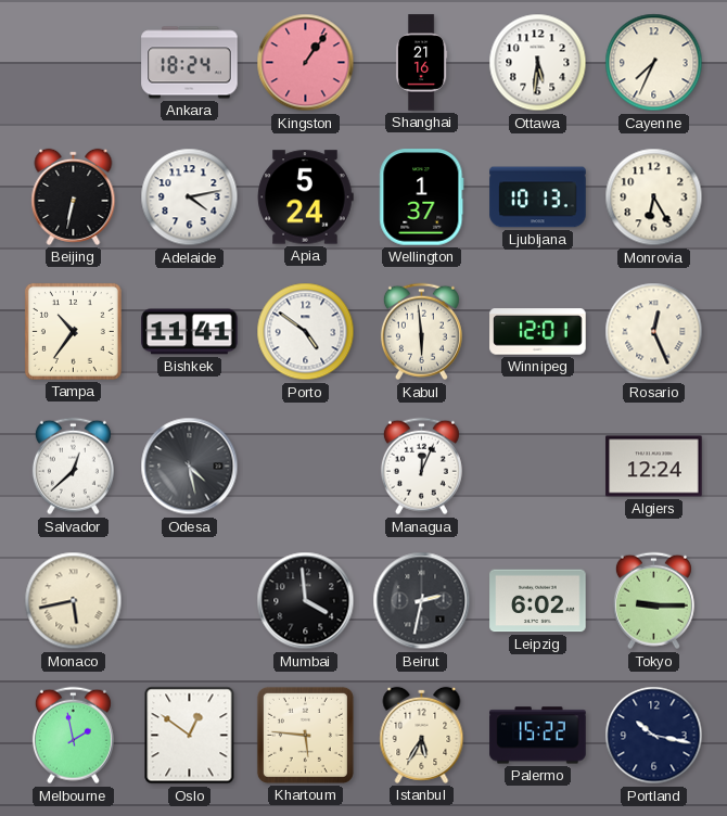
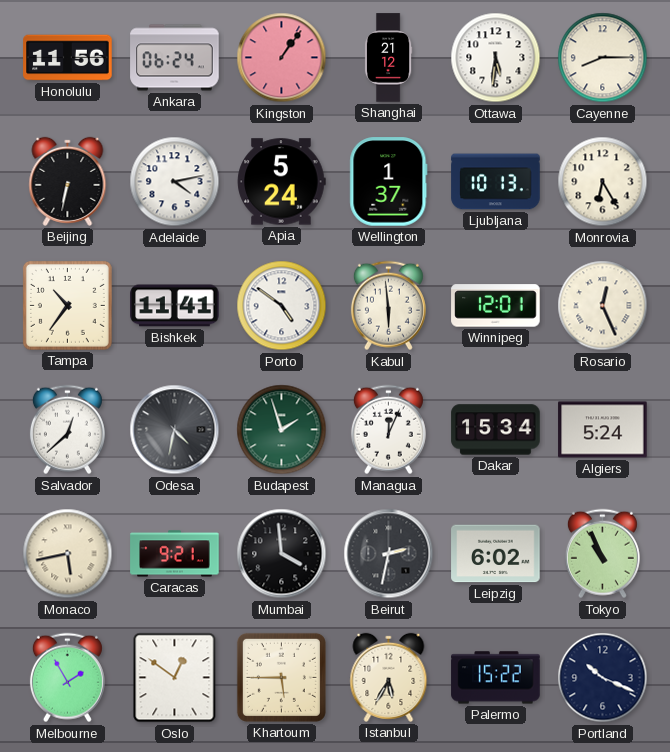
Honolulu: none -> 11:56
Ankara: 18:24 -> 06:24
Shanghai: 21:16 -> 21:12
Cayenne: 7:34 -> 8:15
Odesa: 4:28 -> 4:32
Budapest: none -> 1:57
Dakar: none -> 15:34
Algiers: 12:24 -> 5:24
Caracas: none -> 9:21
Tokyo: 9:15 -> 10:56
Melbourne: 1:58 -> 1:55
Khartoum: 5:46 -> 5:45
Portland: 10:17 -> 10:19
